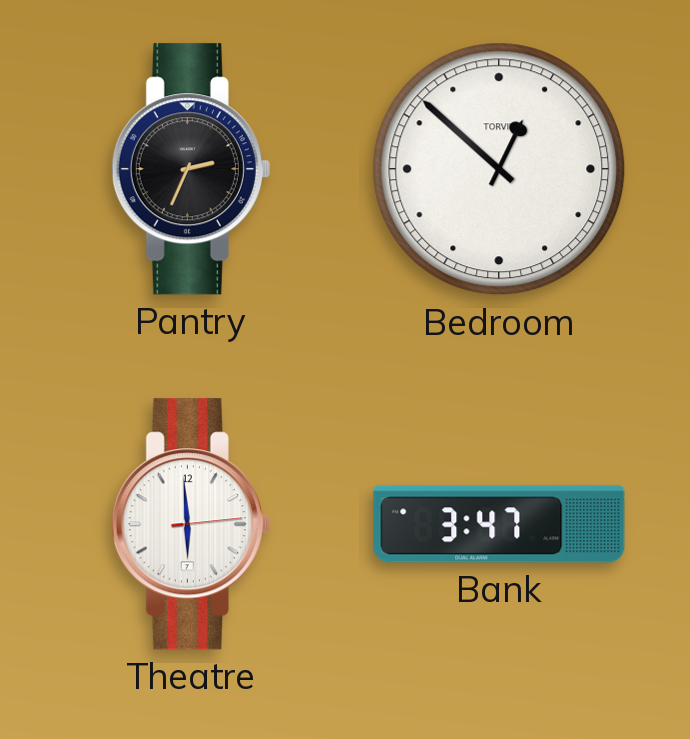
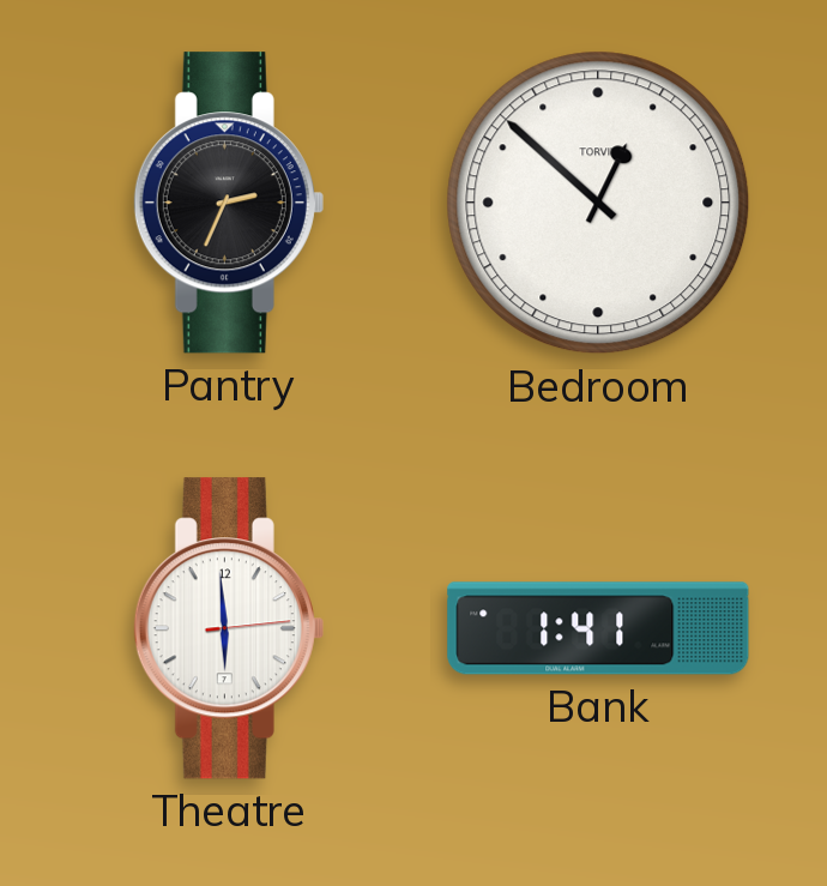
Bank: 3:47 -> 1:41
